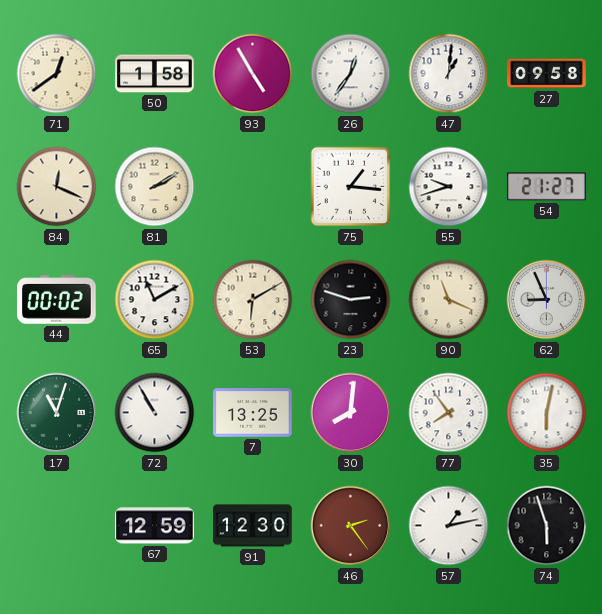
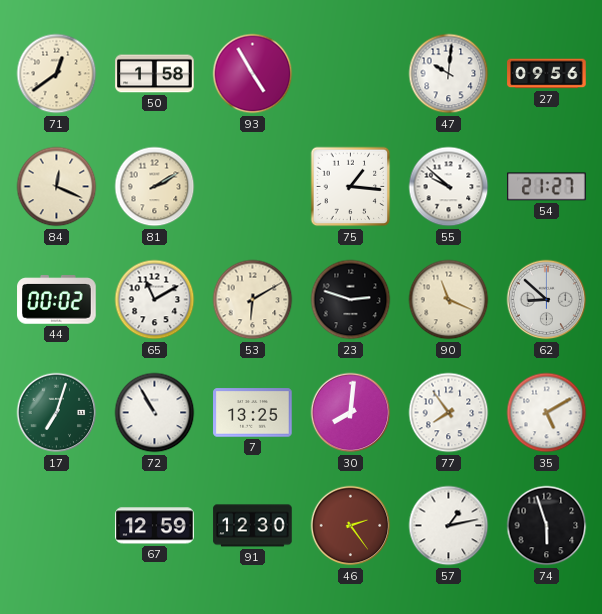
26: 12:36 -> none
47: 1:01 -> 10:01
27: 09:58 -> 09:56
55: 9:42 -> 9:52
62: 8:56 -> 8:52
17: 11:03 -> 7:03
35: 6:02 -> 5:10
